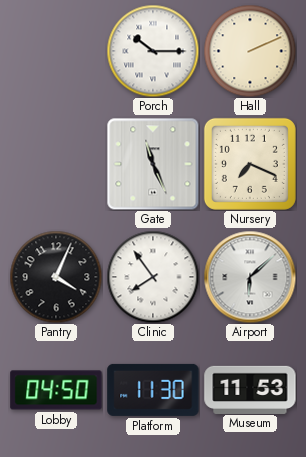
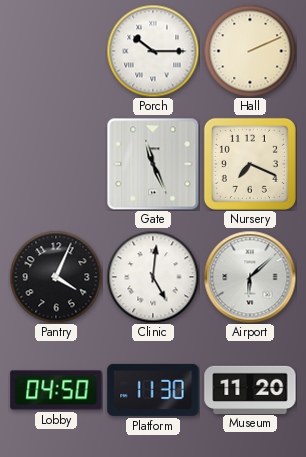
Clinic: 7:54 -> 5:01
Museum: 11:53 -> 11:20
